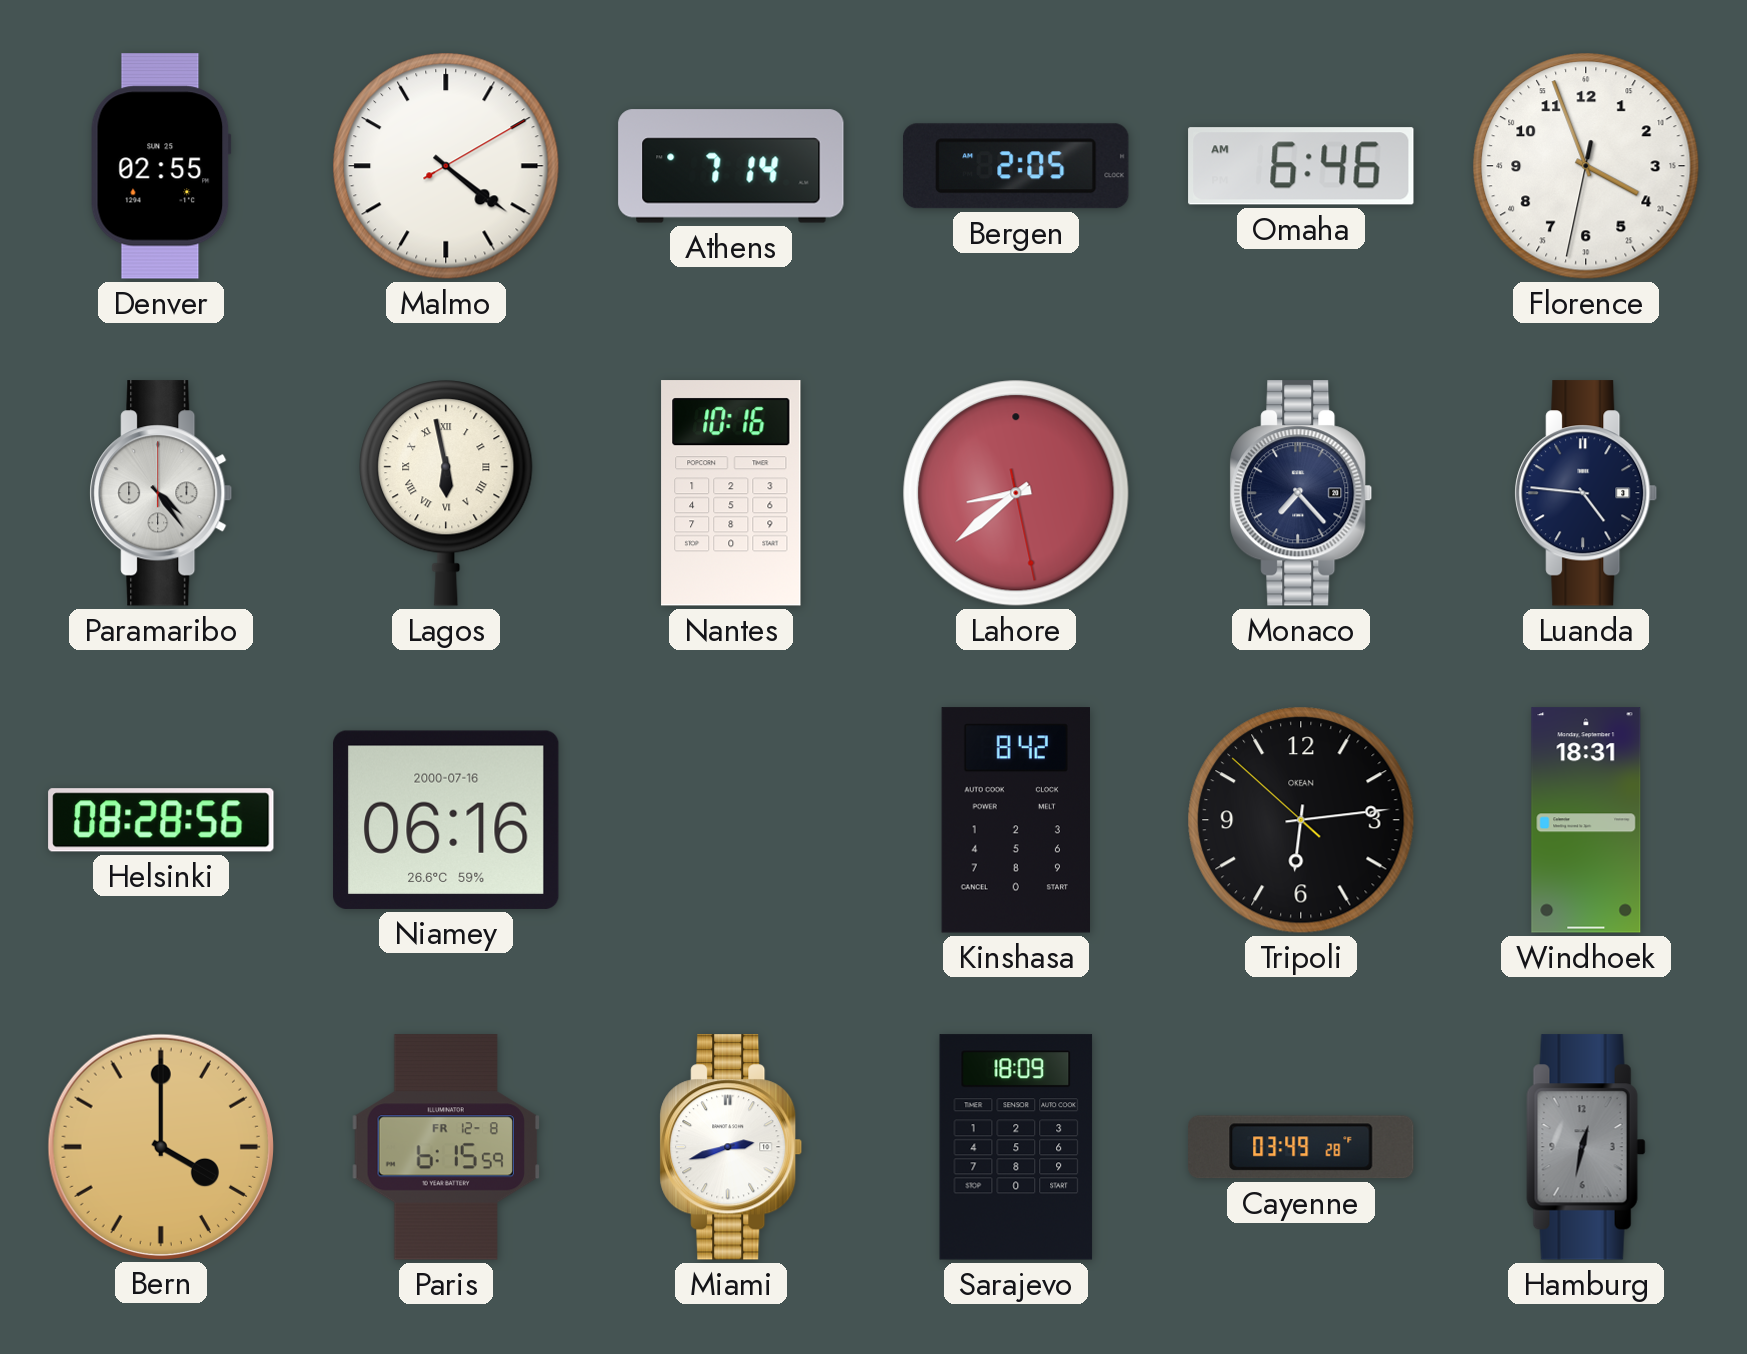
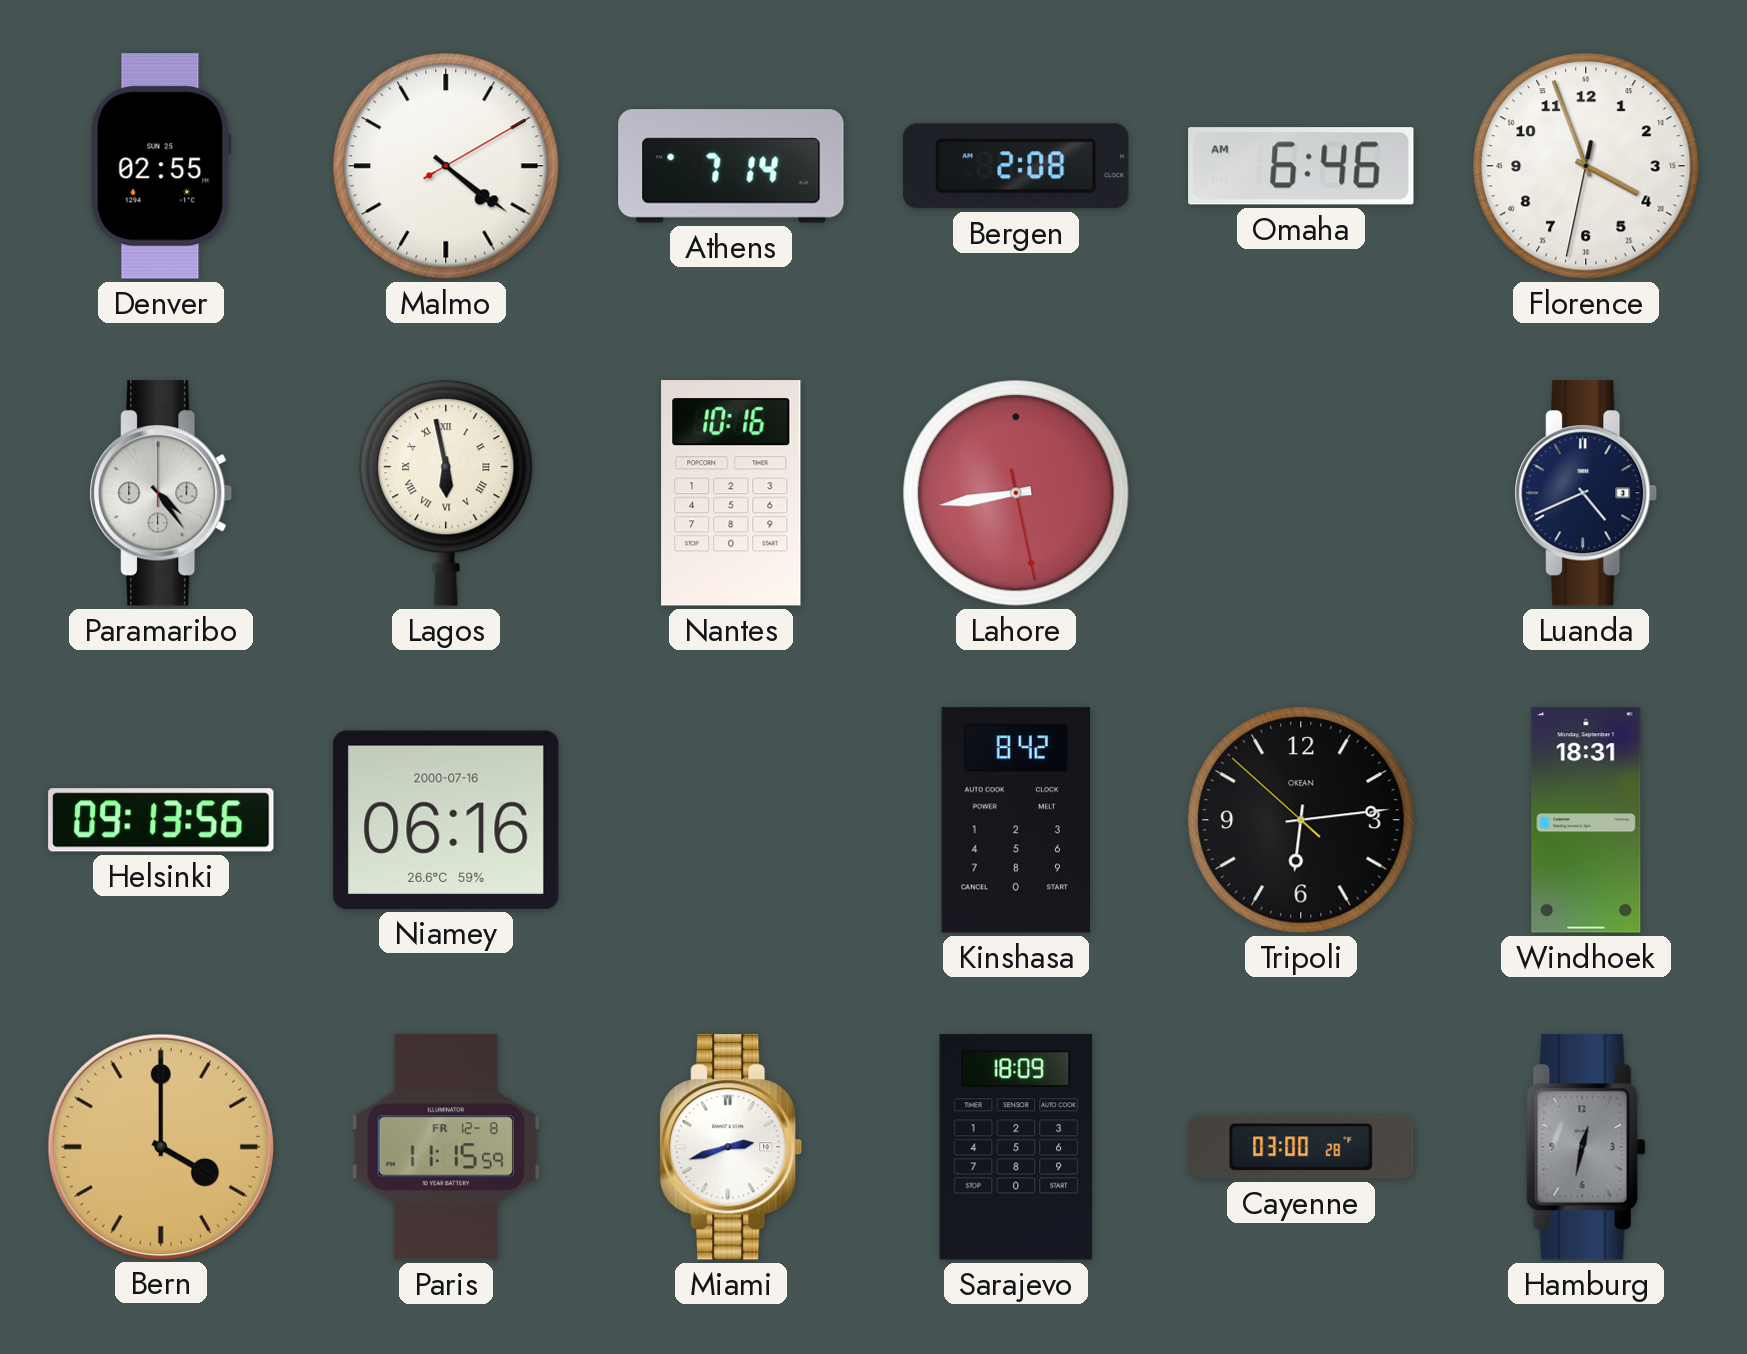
Bergen: 2:05 -> 2:08
Lahore: 8:38 -> 8:43
Monaco: 7:23 -> none
Luanda: 4:46 -> 4:41
Helsinki: 08:28 -> 09:13
Paris: 6:15 -> 11:15
Cayenne: 03:49 -> 03:00
